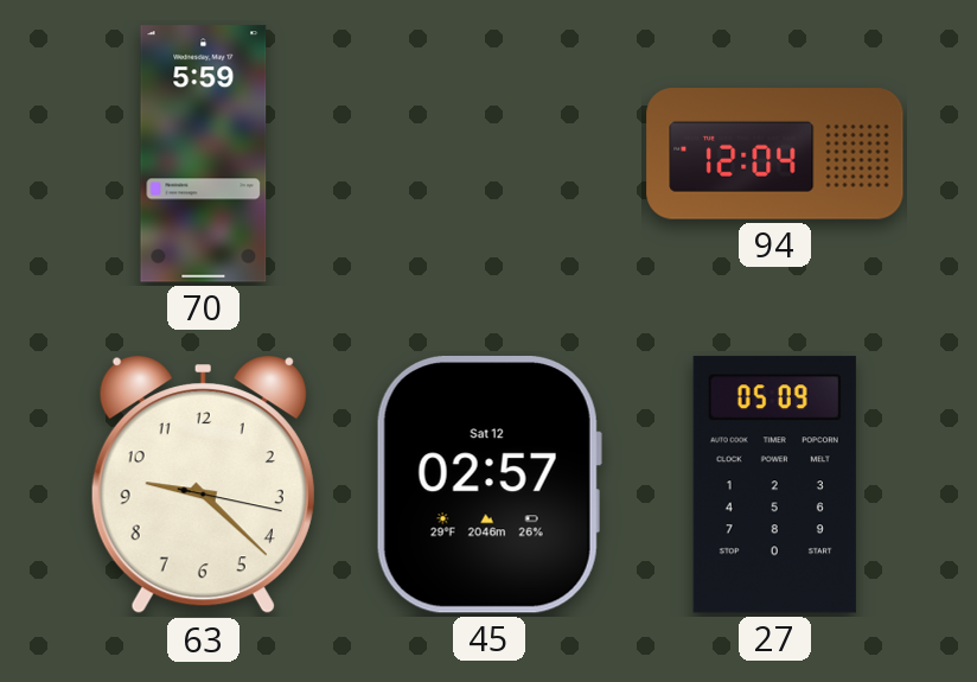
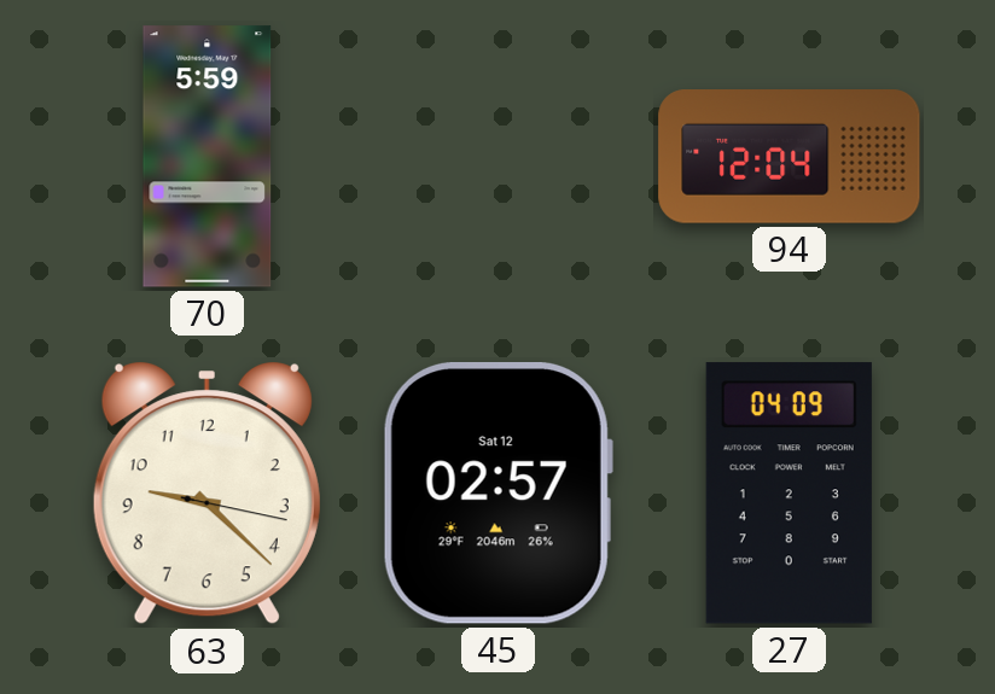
27: 05:09 -> 04:09
